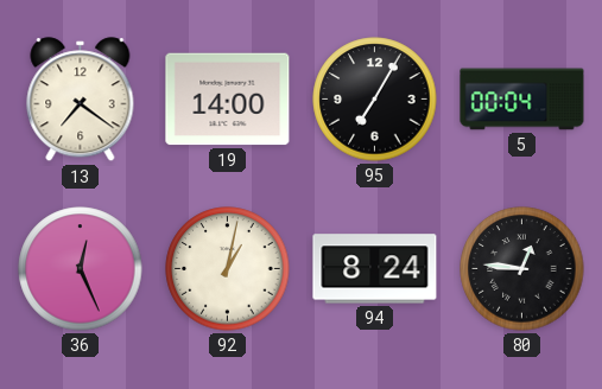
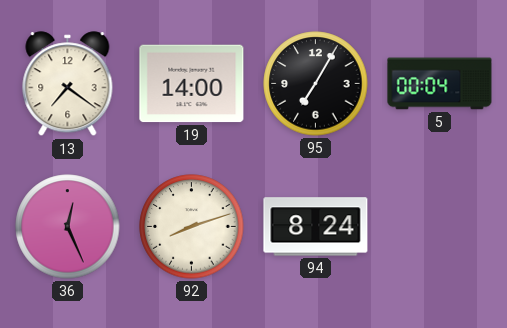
92: 1:02 -> 8:12
80: 12:46 -> none
